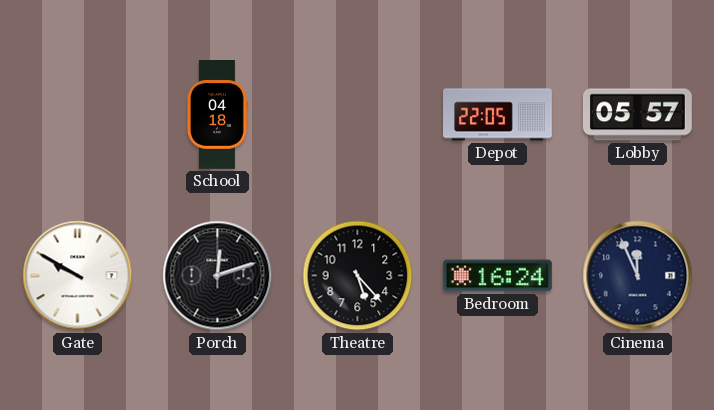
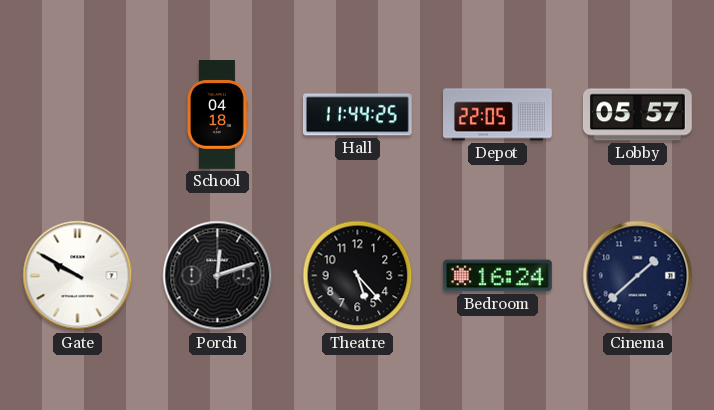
Hall: none -> 11:44
Cinema: 11:56 -> 1:38
